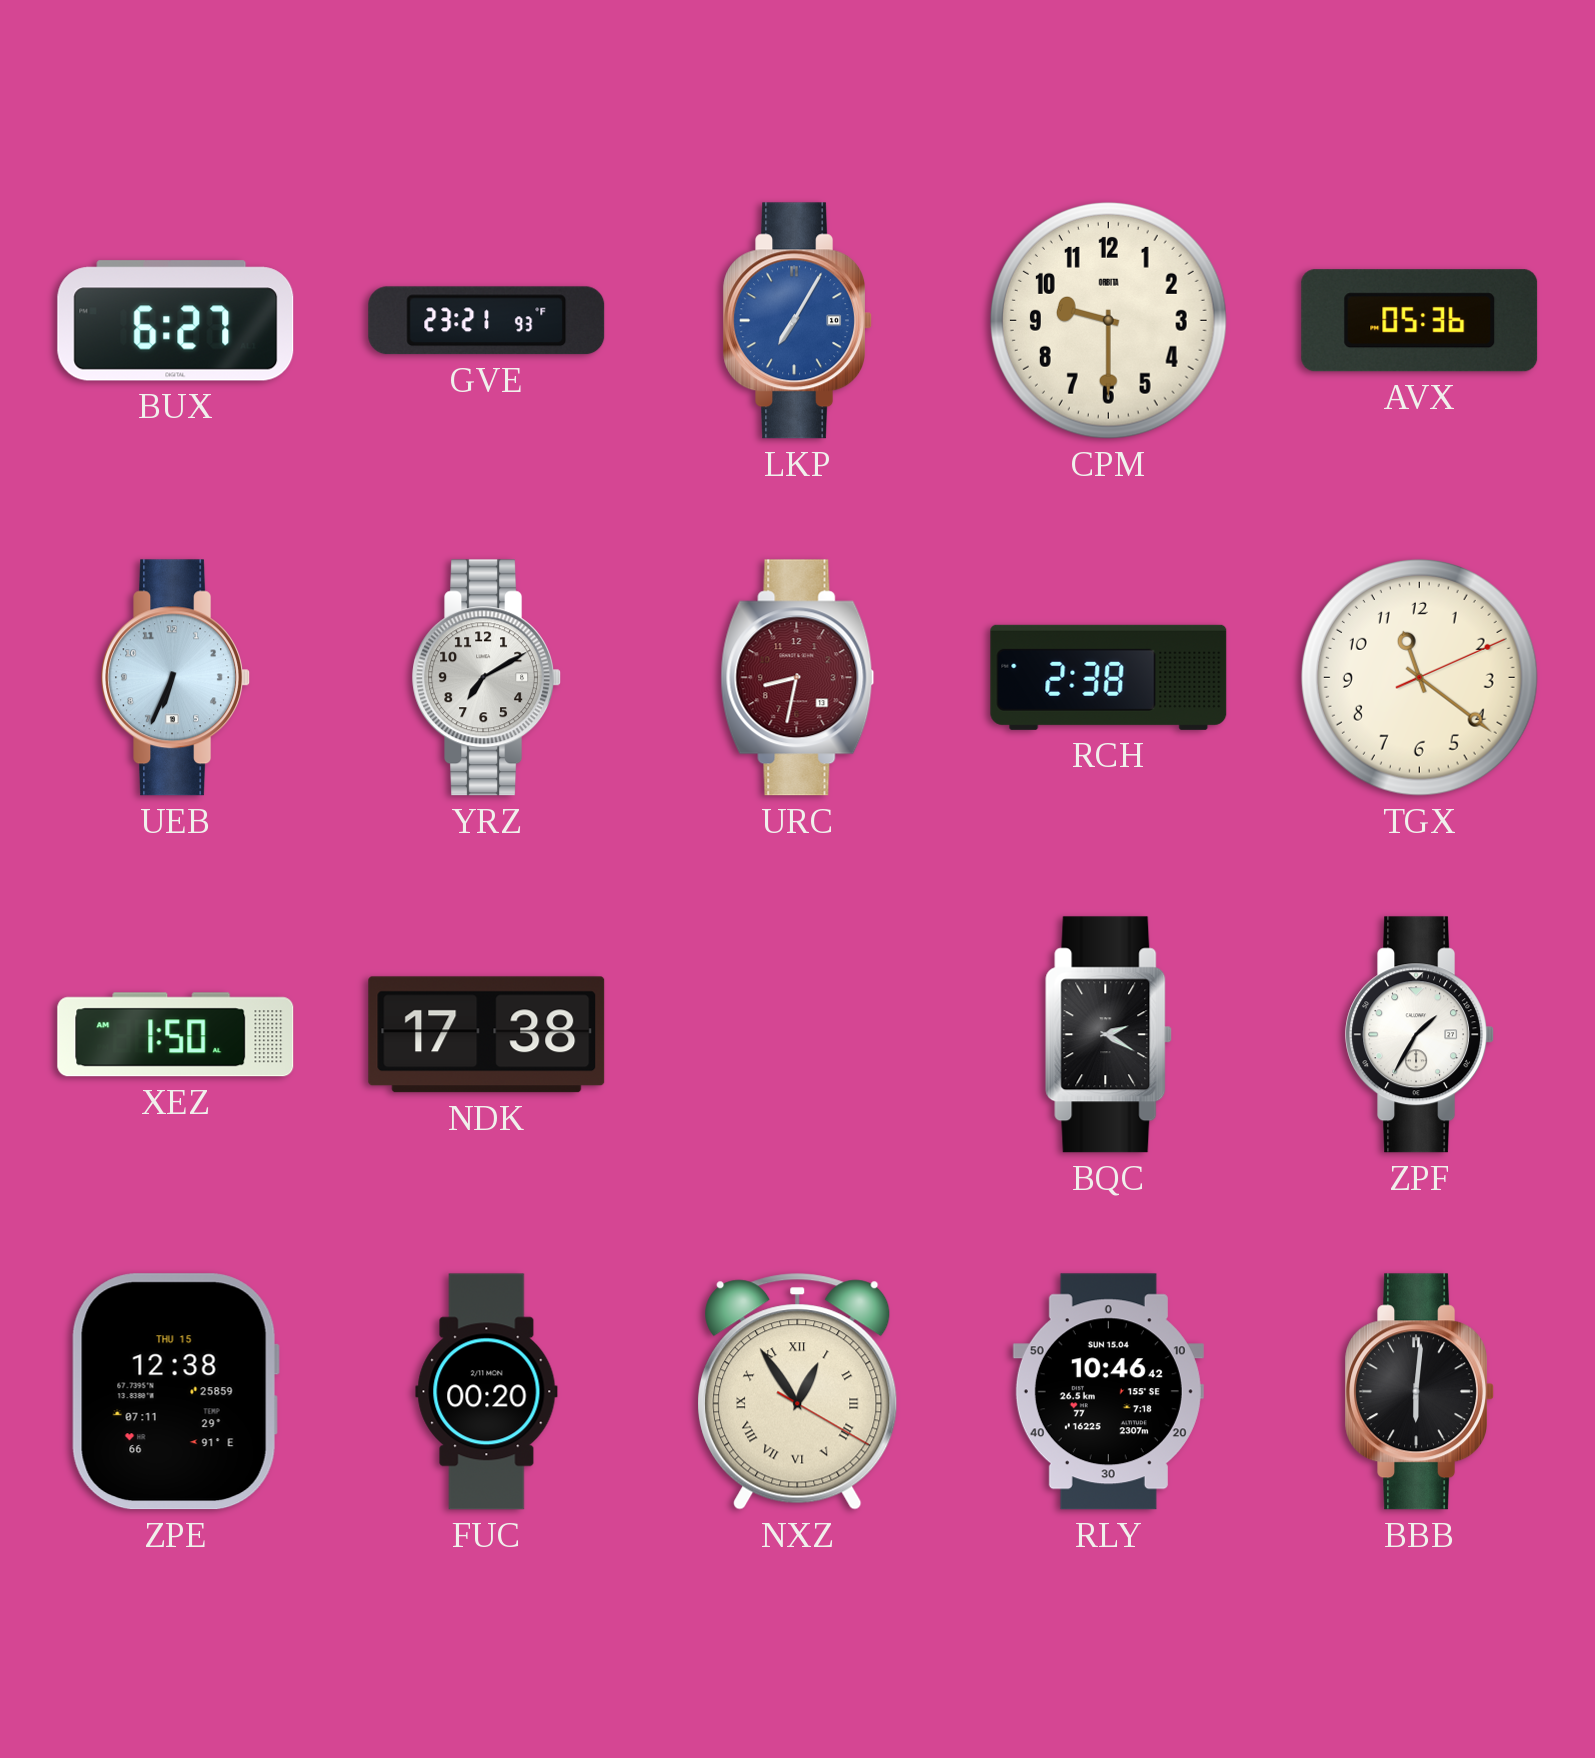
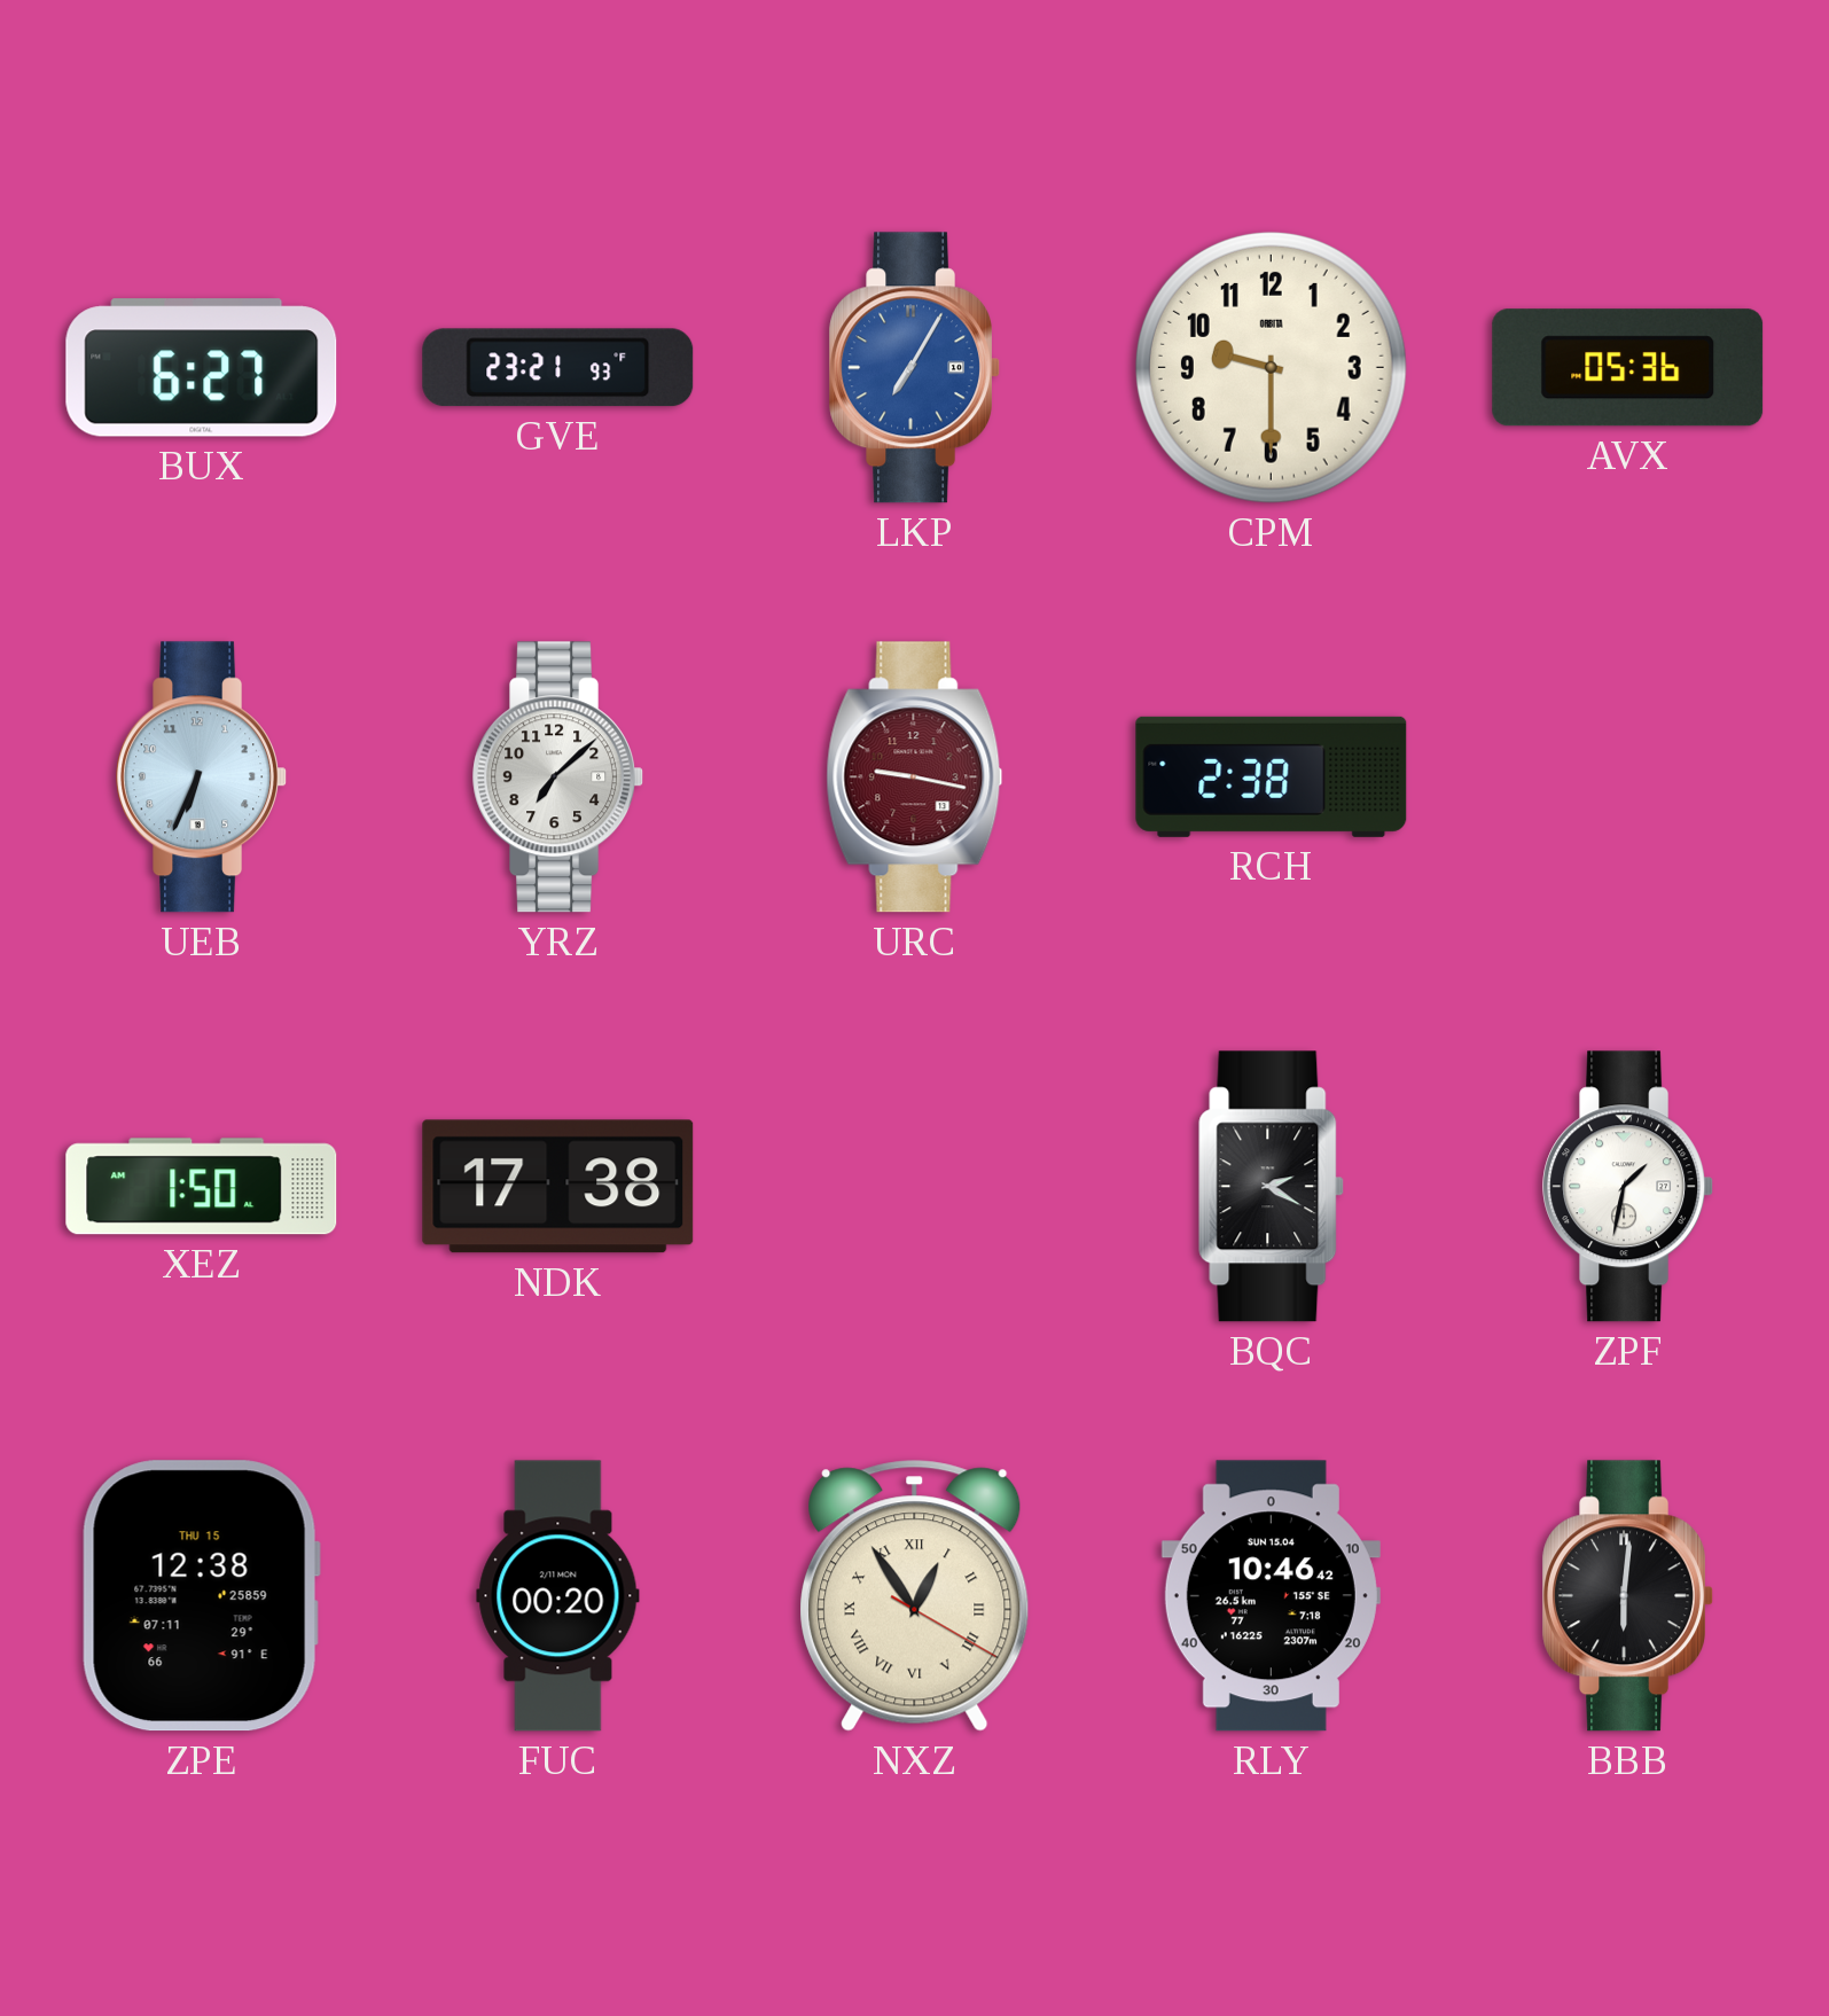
YRZ: 7:10 -> 7:08
URC: 8:32 -> 9:17
TGX: 11:21 -> none
ZPF: 1:35 -> 1:32
